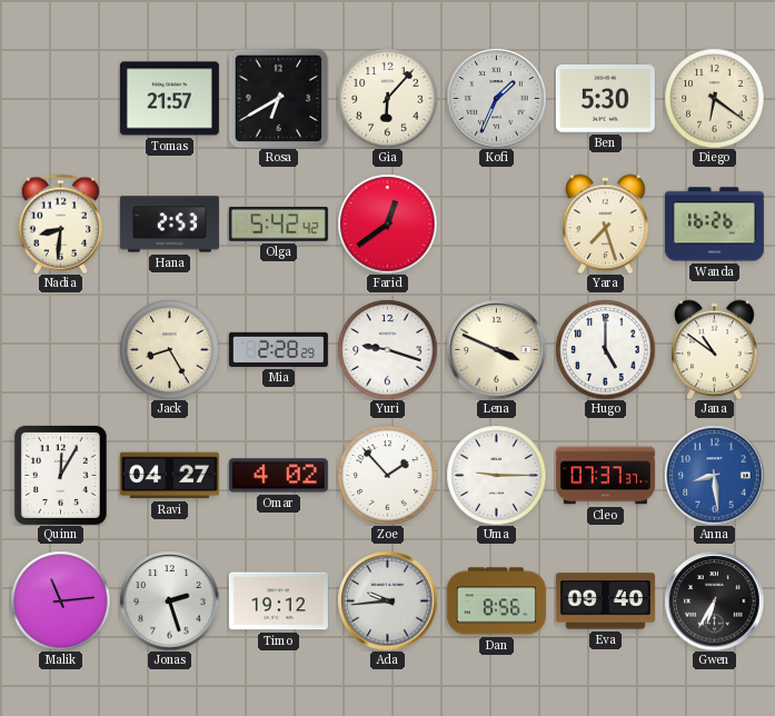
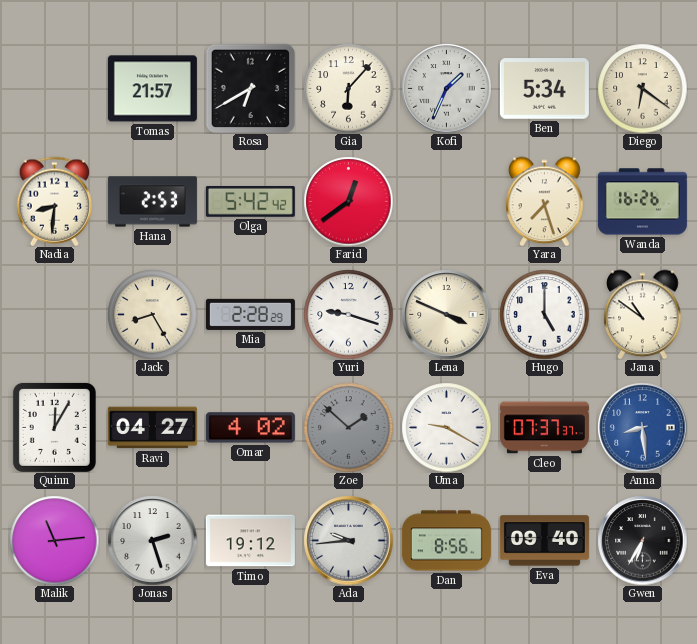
Ben: 5:30 -> 5:34
Zoe: 1:53 -> 1:52
Zoe dial: white -> grey
Uma: 9:15 -> 9:20
